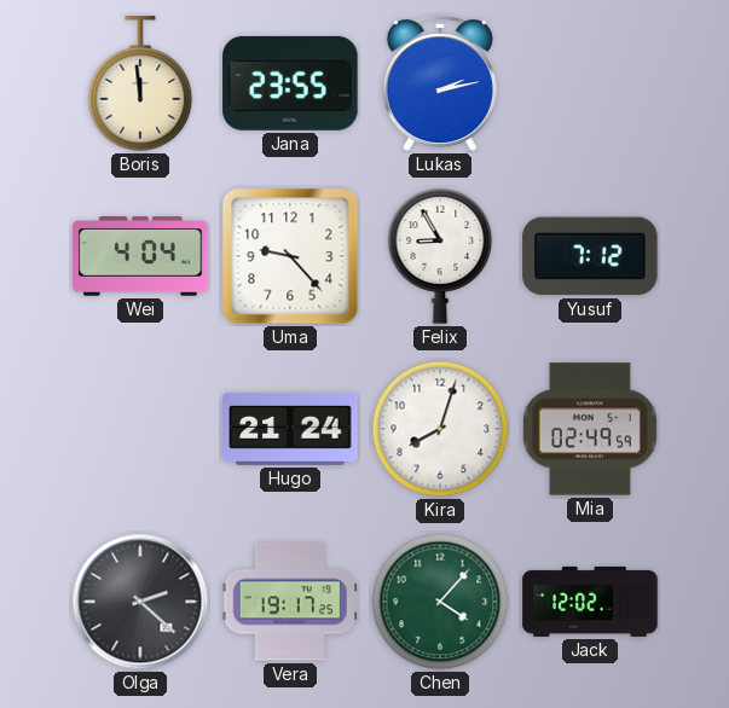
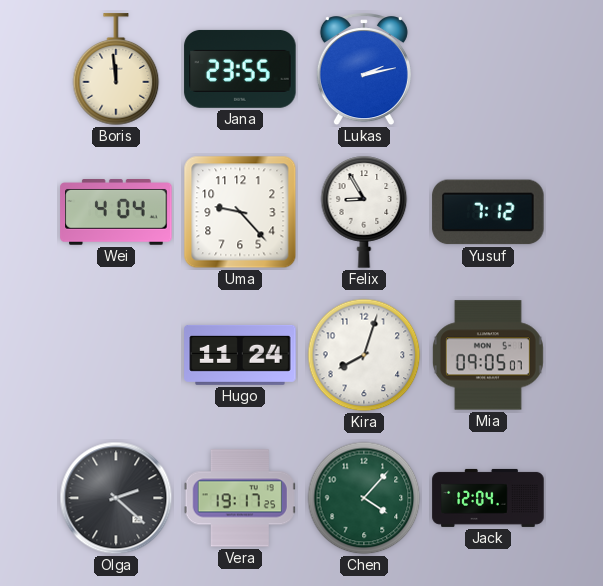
Hugo: 21:24 -> 11:24
Mia: 02:49 -> 09:05
Jack: 12:02 -> 12:04
